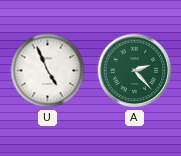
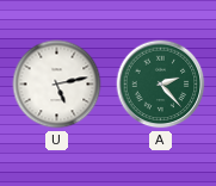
U: 4:56 -> 5:13
